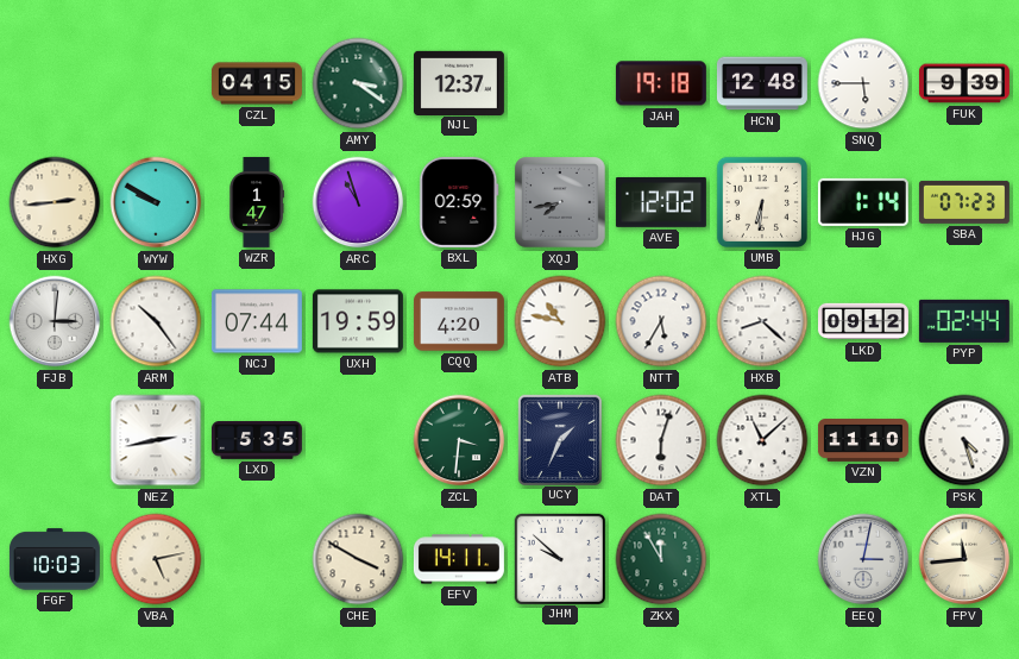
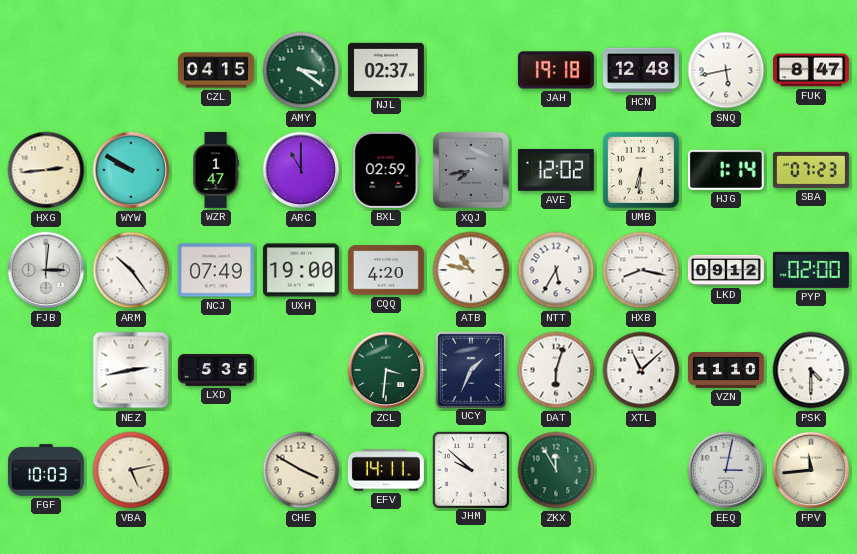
NJL: 12:37 -> 02:37
SNQ: 5:45 -> 5:43
FUK: 9:39 -> 8:47
ARC: 10:57 -> 11:00
NCJ: 07:44 -> 07:49
UXH: 19:59 -> 19:00
HXB: 8:22 -> 8:17
PYP: 02:44 -> 02:00
PSK: 4:27 -> 4:30
